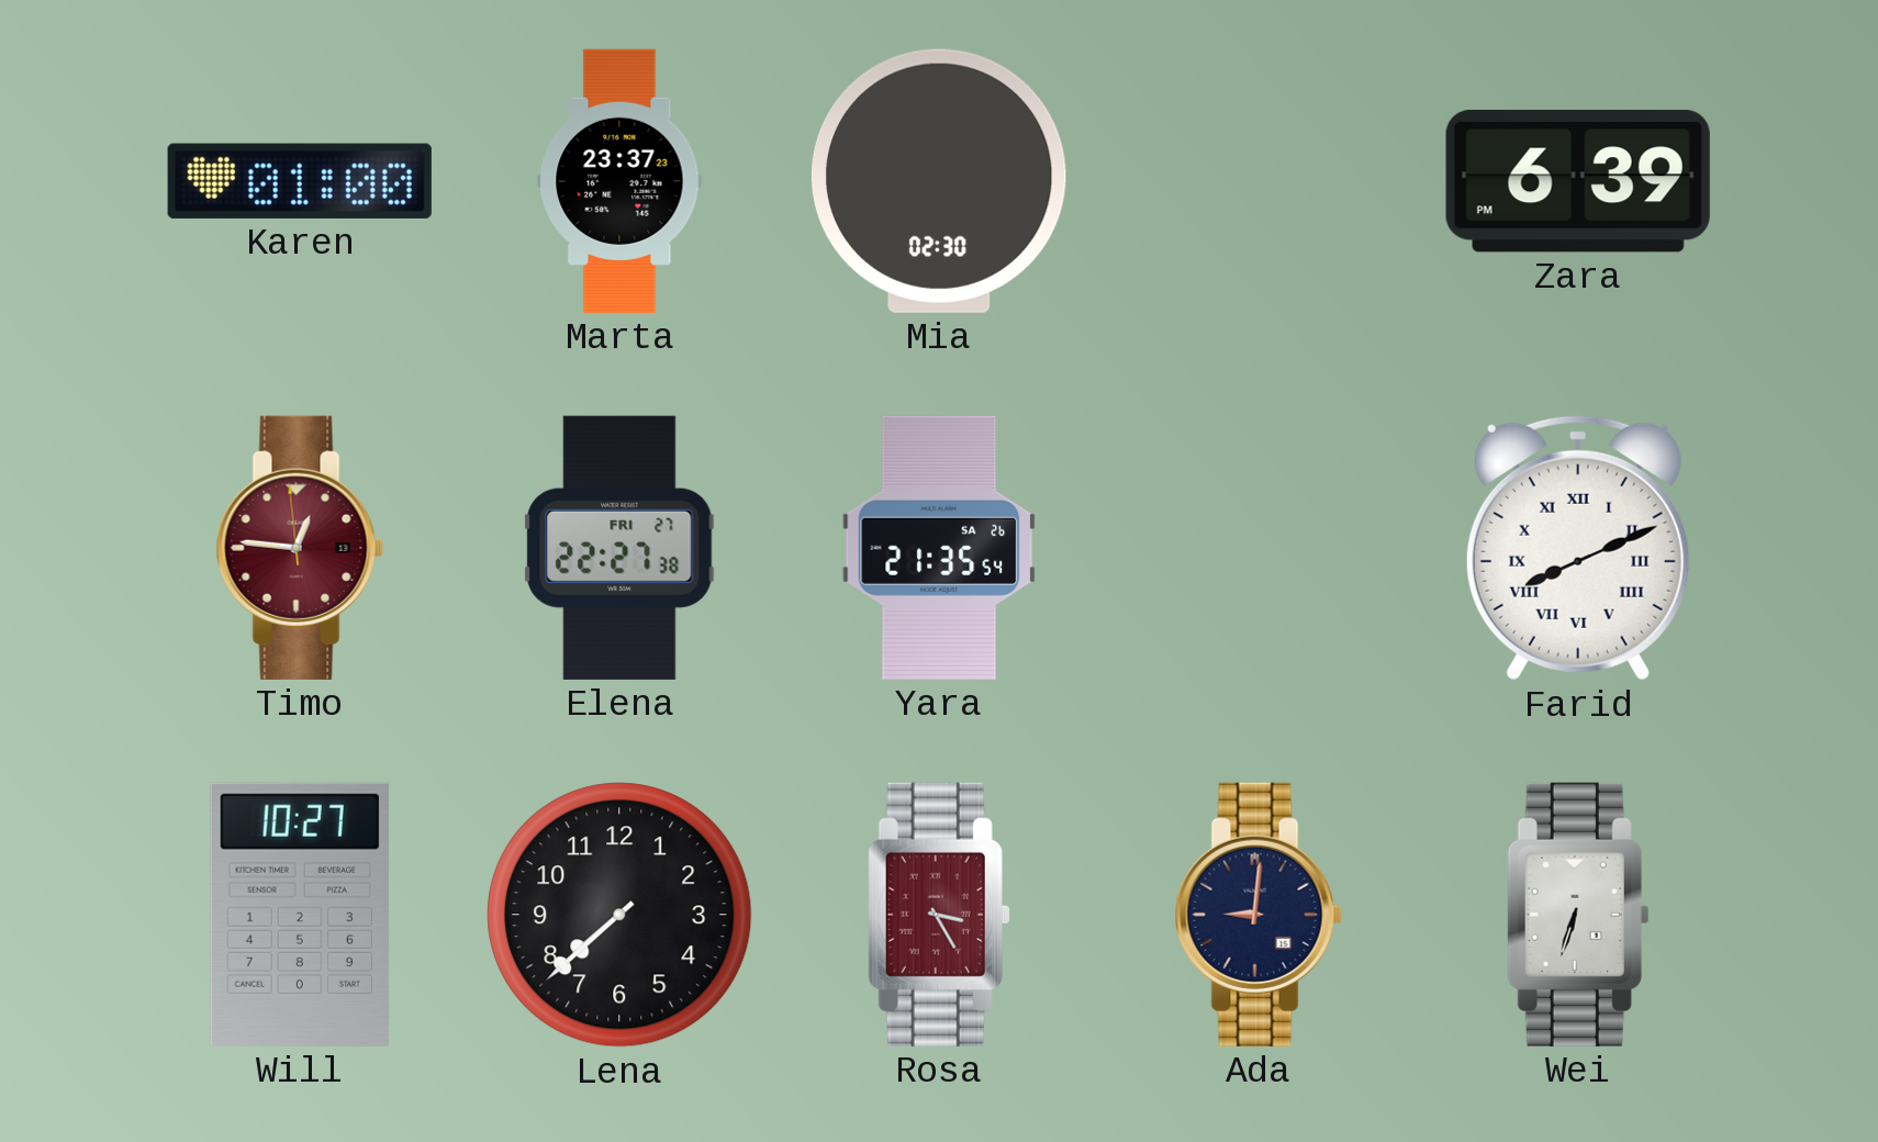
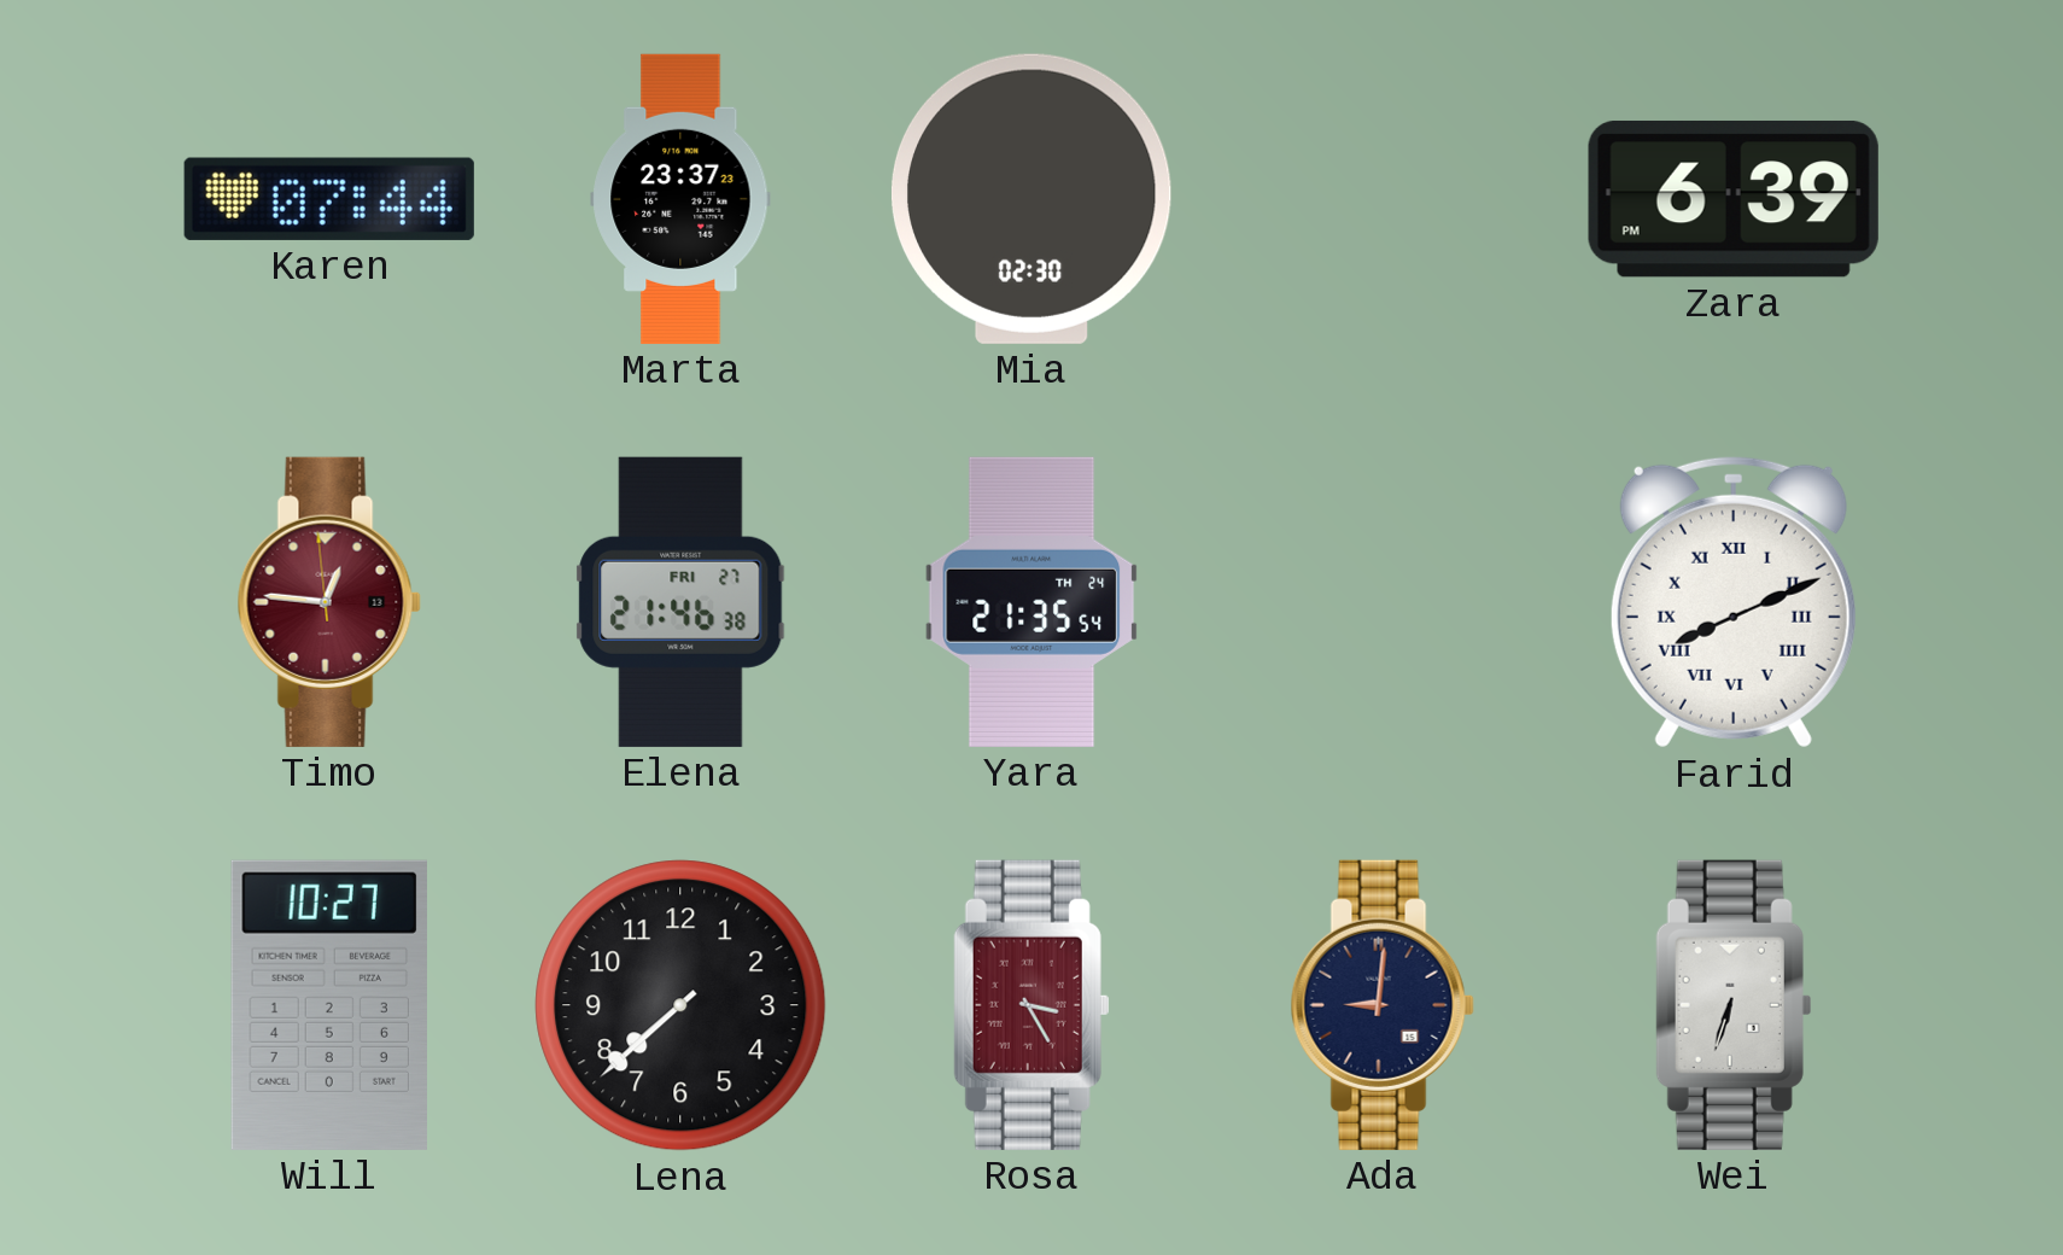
Karen: 01:00 -> 07:44
Elena: 22:27 -> 21:46
Yara date: SA 26 -> TH 24
